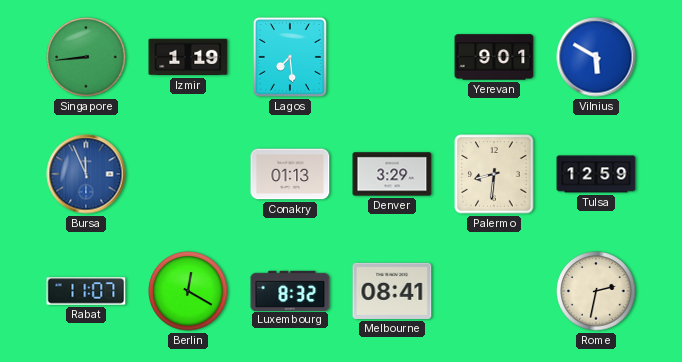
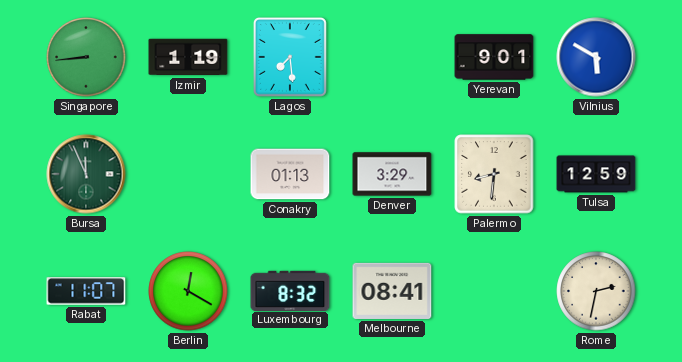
Bursa dial: blue -> green
